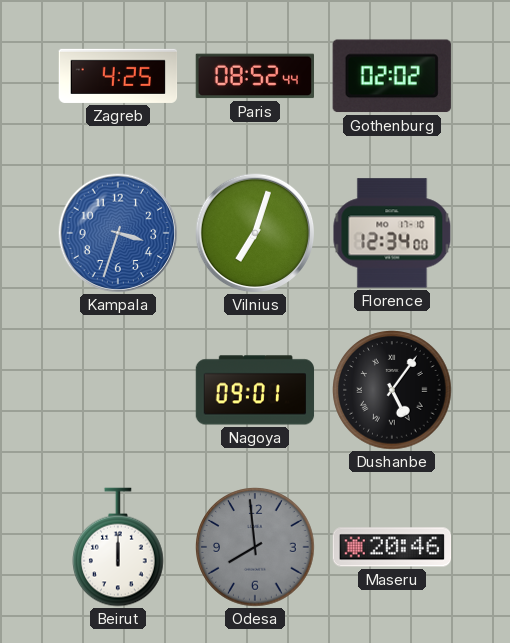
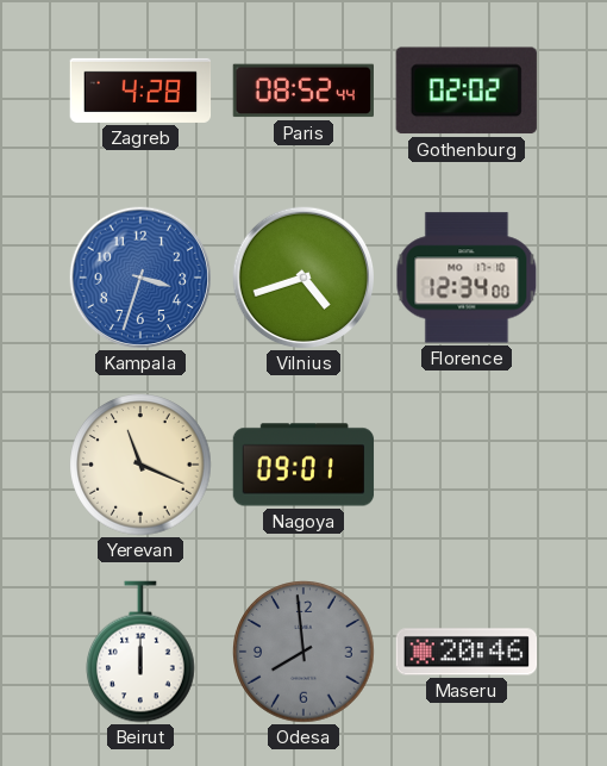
Zagreb: 4:25 -> 4:28
Vilnius: 7:03 -> 4:42
Yerevan: none -> 11:19
Dushanbe: 5:06 -> none
